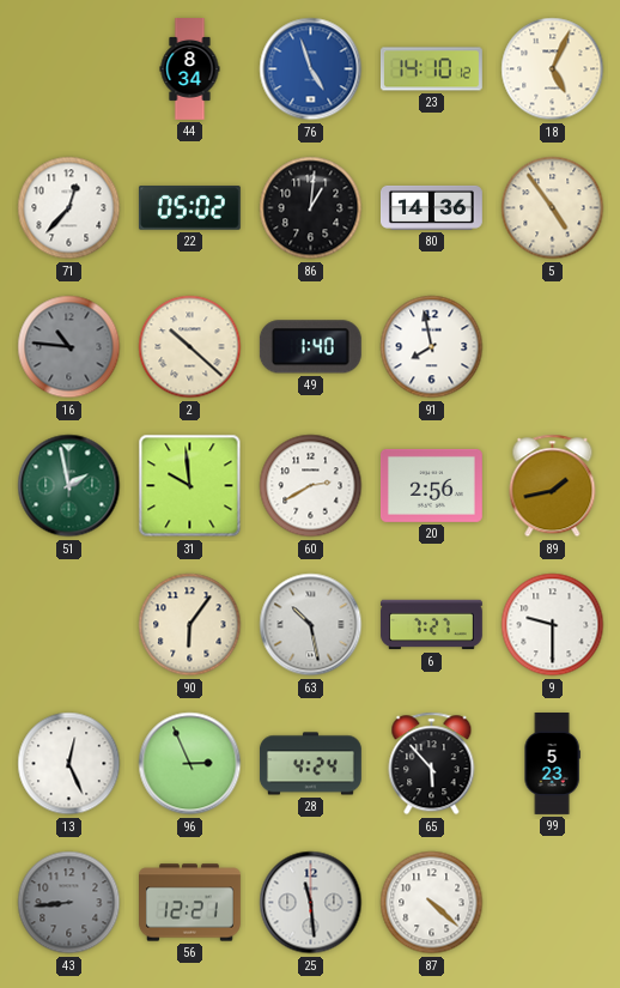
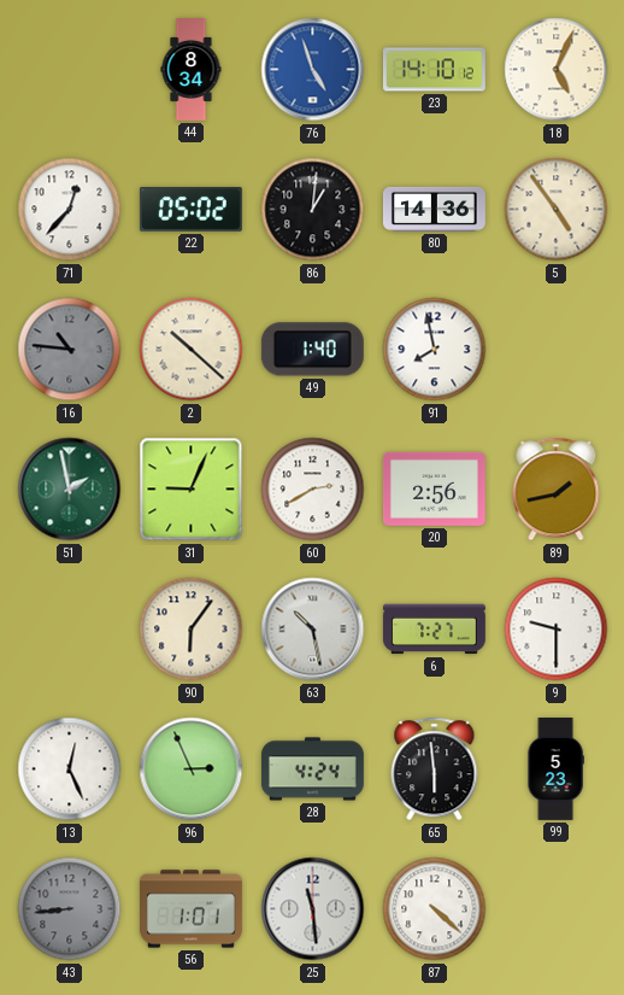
31: 9:59 -> 9:04
65: 5:53 -> 5:59
56: 12:21 -> 1:01
